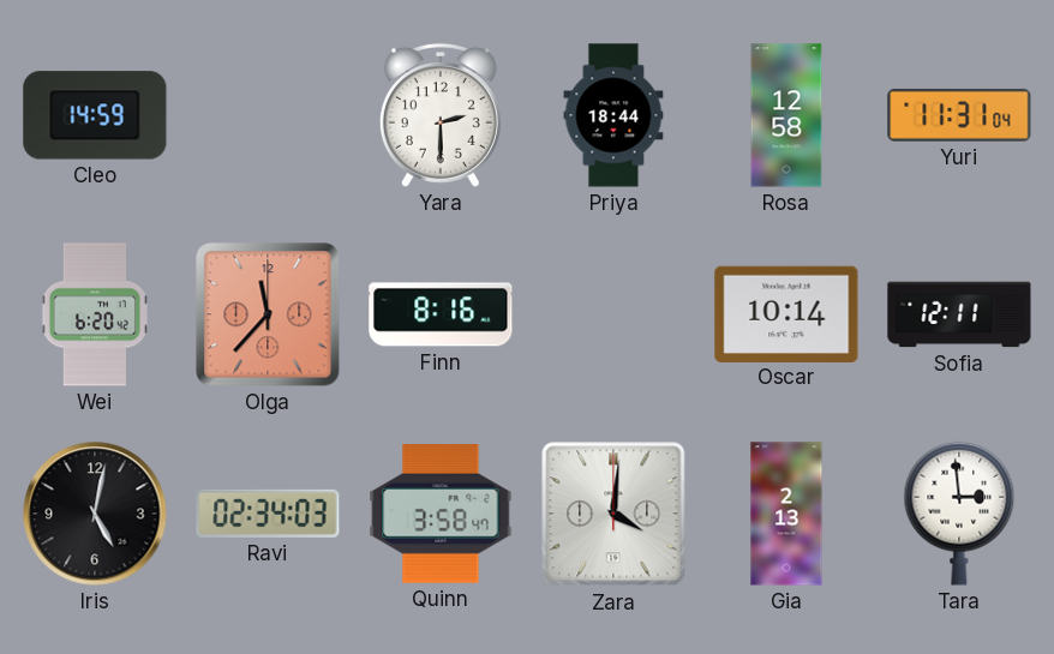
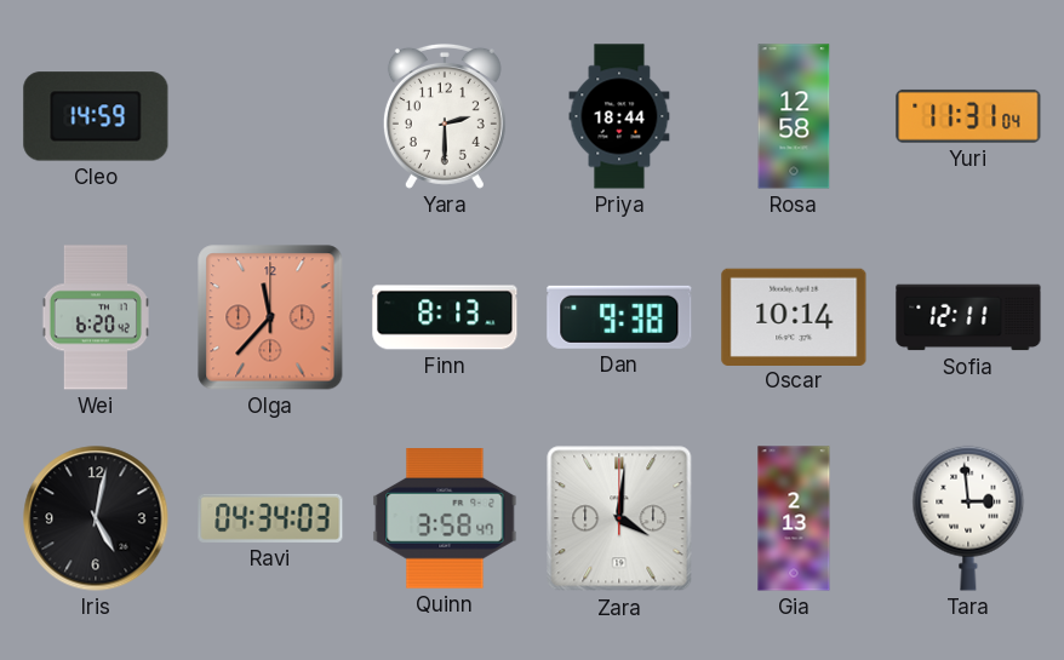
Finn: 8:16 -> 8:13
Dan: none -> 9:38
Ravi: 02:34 -> 04:34
